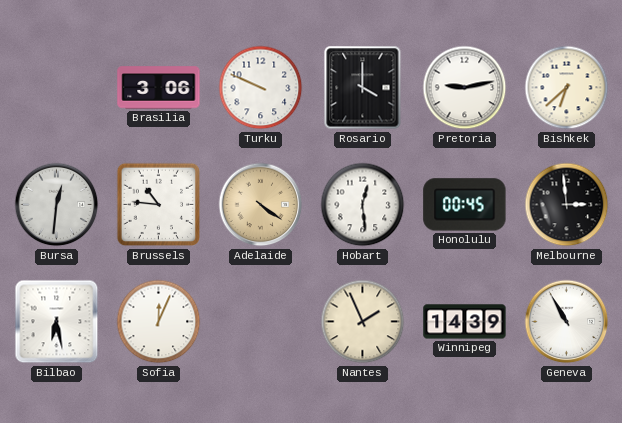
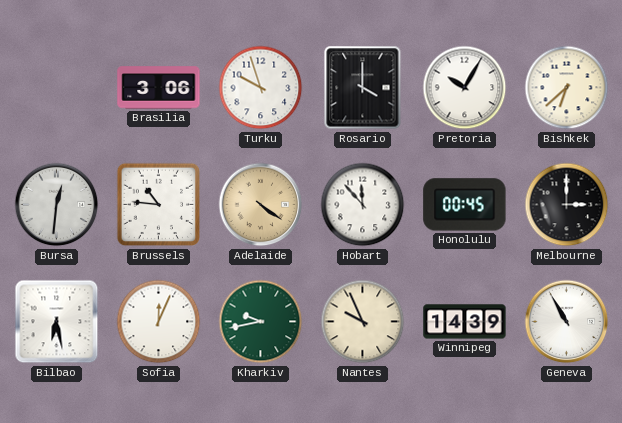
Turku: 9:49 -> 9:57
Pretoria: 9:13 -> 10:05
Hobart: 12:29 -> 11:53
Melbourne: 2:59 -> 3:00
Kharkiv: none -> 9:43
Nantes: 1:56 -> 9:56
